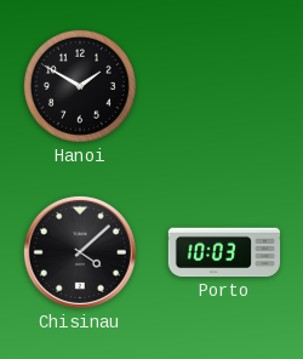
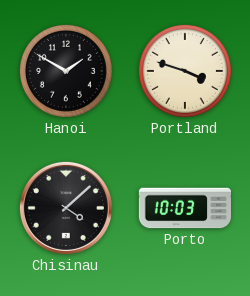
Portland: none -> 3:48
